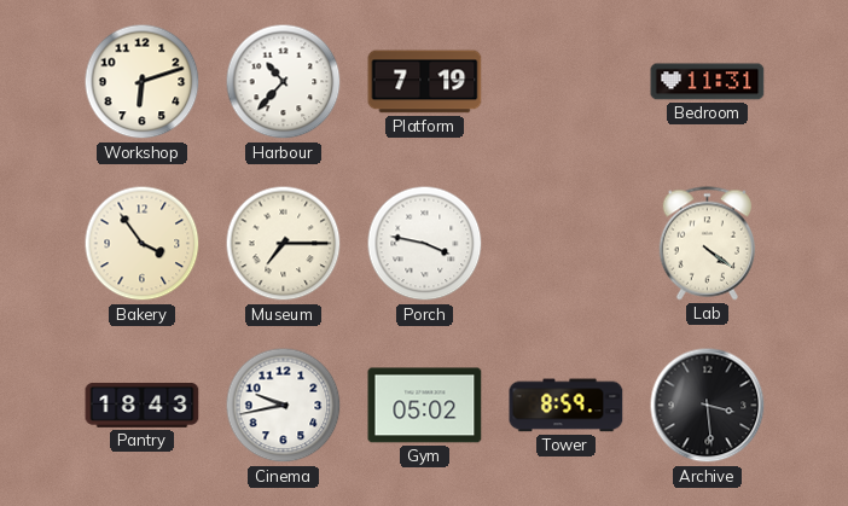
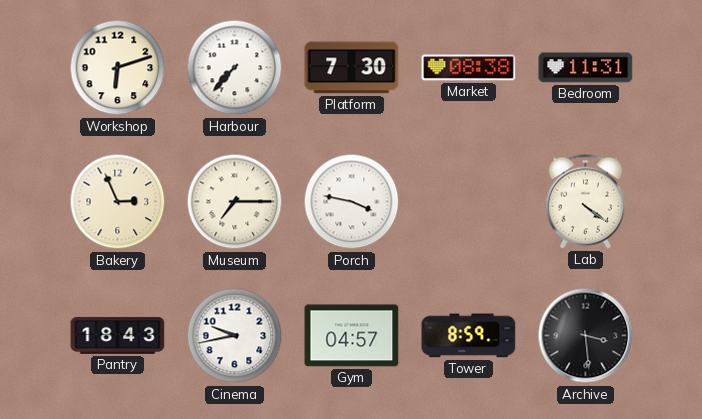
Harbour: 10:37 -> 7:37
Platform: 7:19 -> 7:30
Market: none -> 08:38
Bakery: 3:54 -> 2:56
Gym: 05:02 -> 04:57
